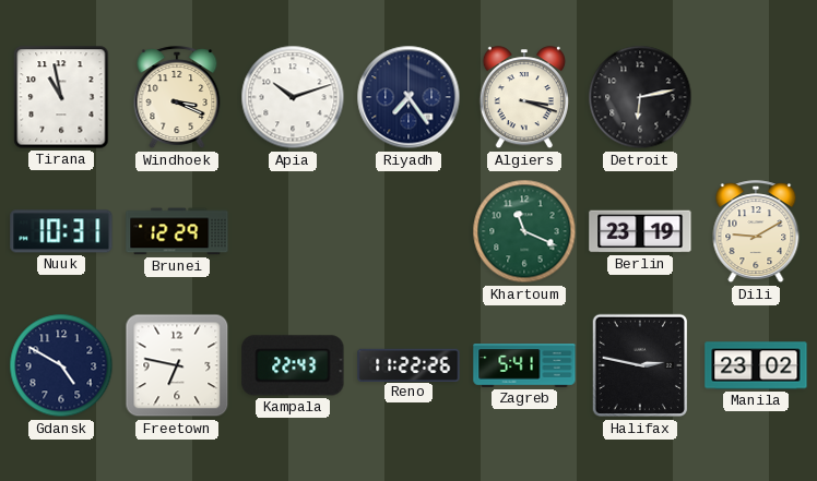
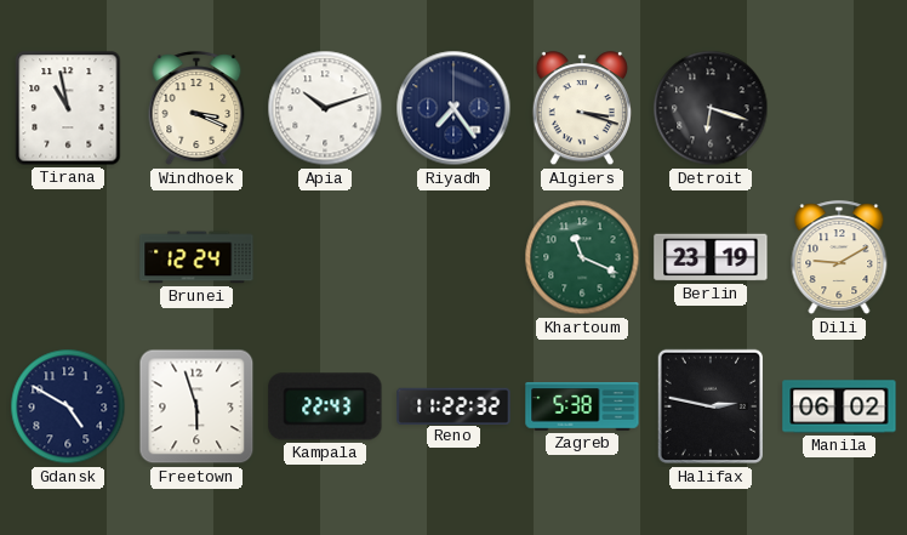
Detroit: 6:13 -> 6:18
Nuuk: 10:31 -> none
Brunei: 12:29 -> 12:24
Freetown: 6:47 -> 5:57
Reno: 11:22:26 -> 11:22:32
Zagreb: 5:41 -> 5:38
Manila: 23:02 -> 06:02
